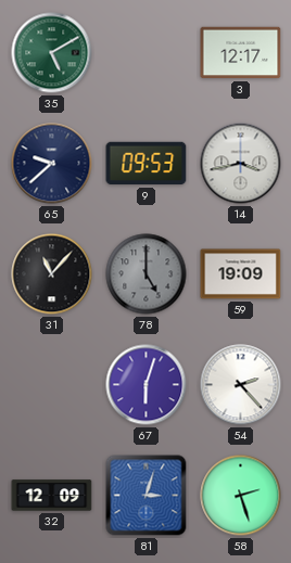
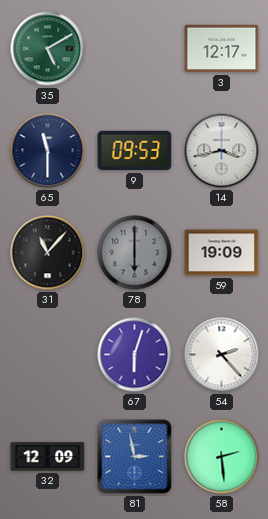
65: 9:38 -> 11:30
78: 5:00 -> 6:00
81: 3:03 -> 2:58
58: 2:27 -> 2:29
